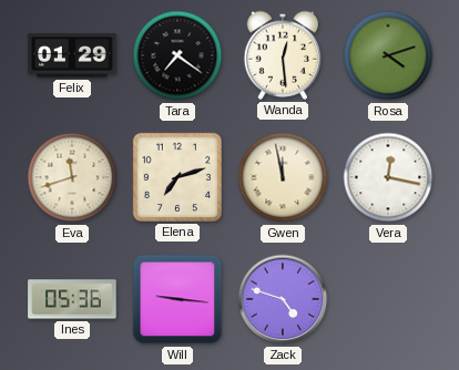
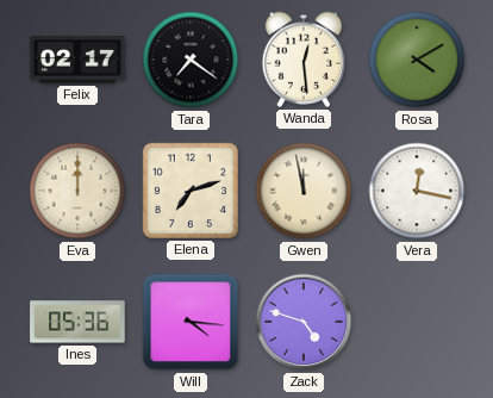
Felix: 01:29 -> 02:17
Rosa: 4:12 -> 4:10
Eva: 11:42 -> 12:00
Will: 9:16 -> 4:16
